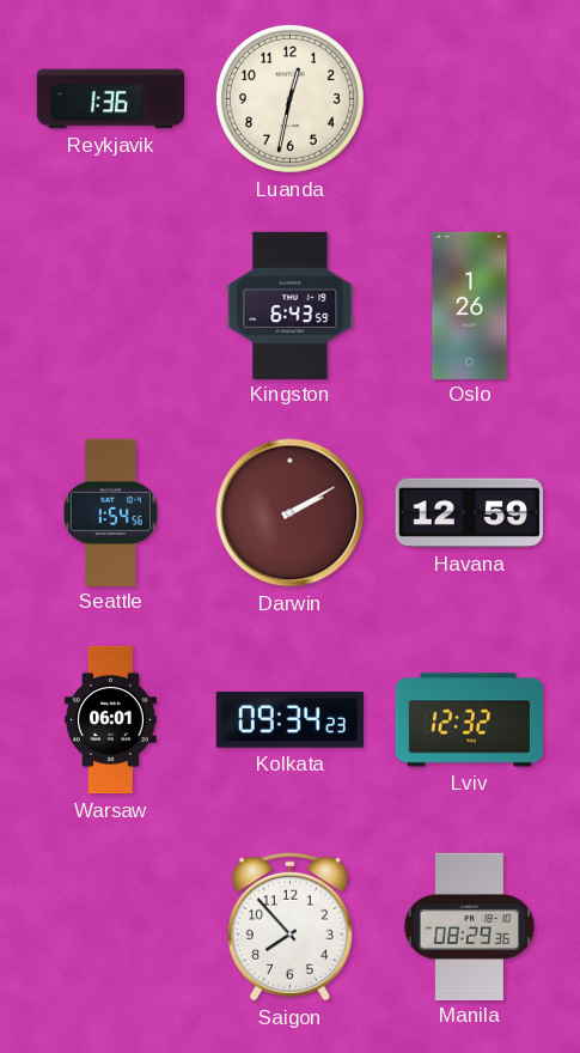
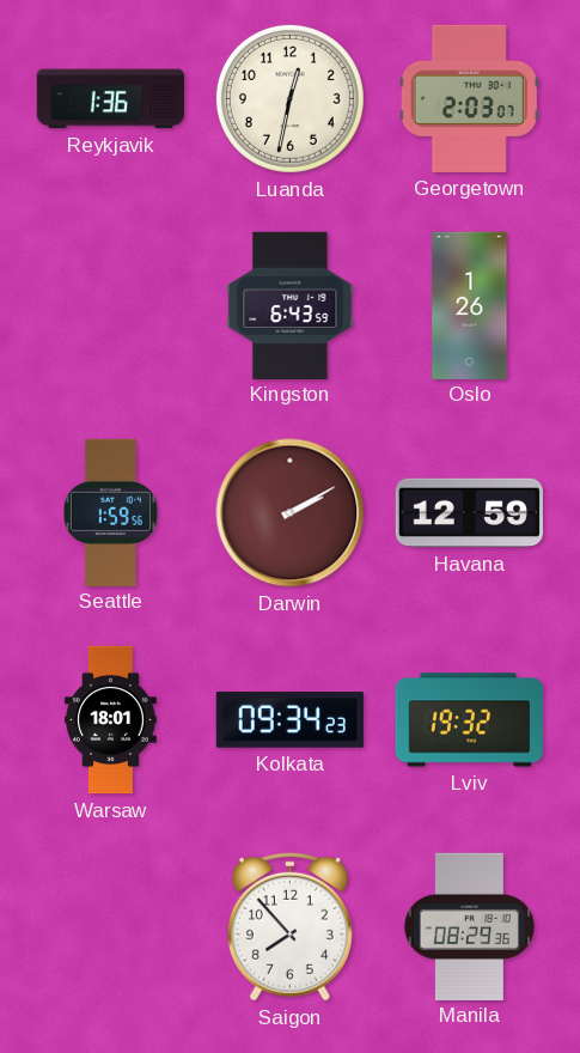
Georgetown: none -> 2:03
Seattle: 1:54 -> 1:59
Warsaw: 06:01 -> 18:01
Lviv: 12:32 -> 19:32
